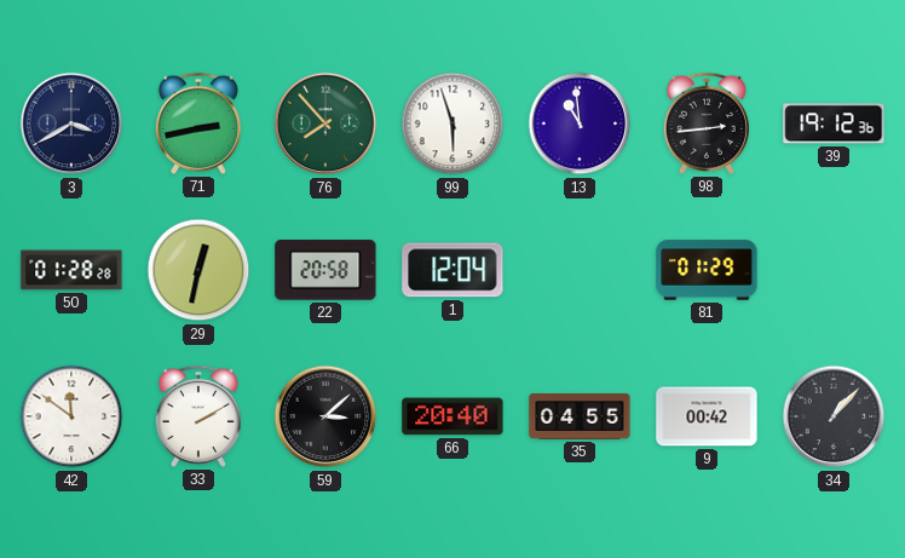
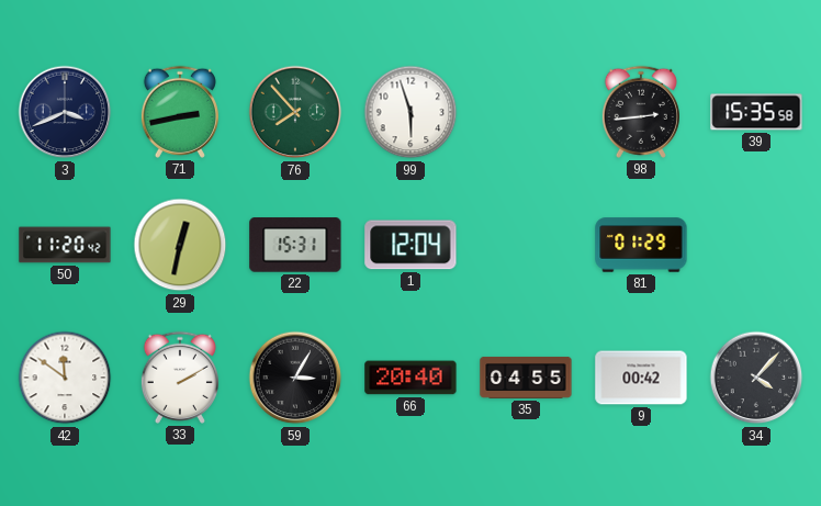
3: 3:40 -> 3:41
13: 10:59 -> none
39: 19:12 -> 15:35
50: 01:28 -> 11:20
22: 20:58 -> 15:31
59: 3:08 -> 3:05
34: 1:07 -> 4:07
